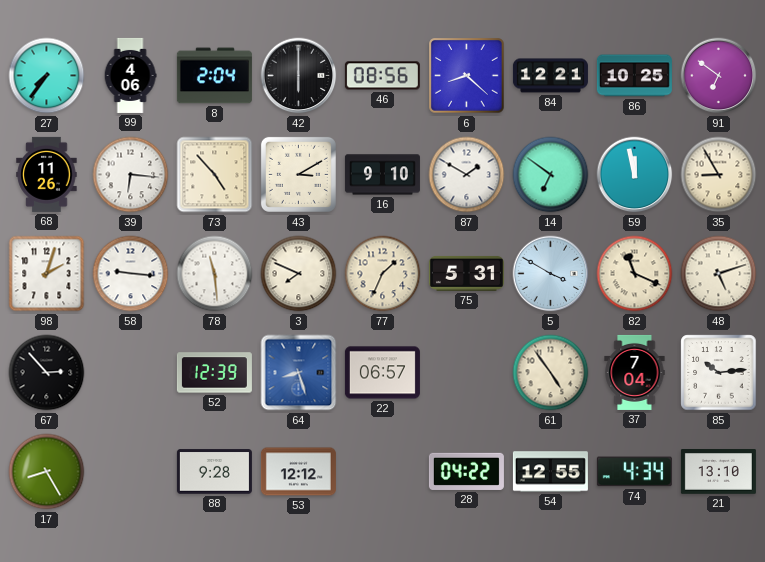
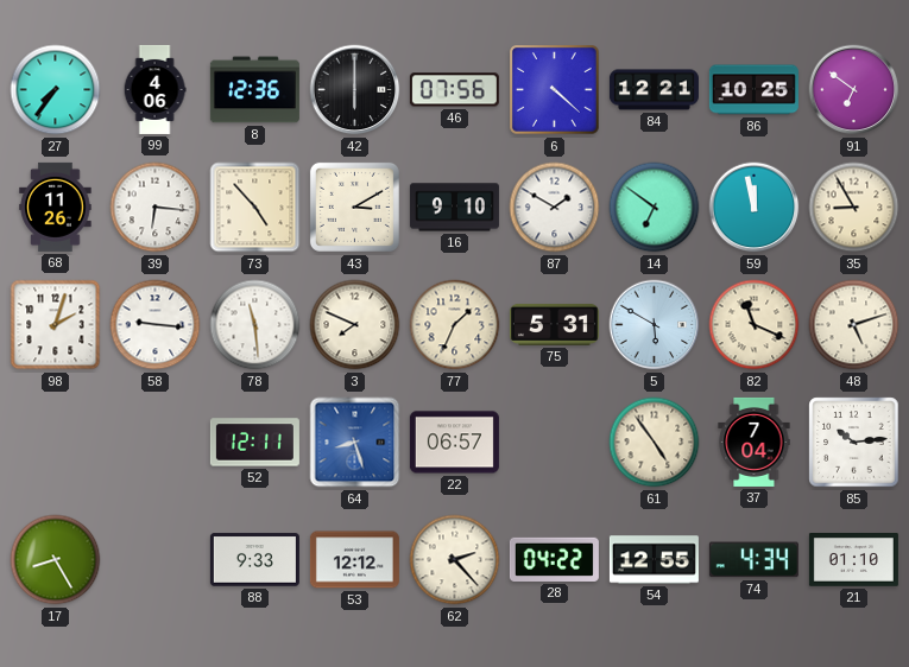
8: 2:04 -> 12:36
46: 08:56 -> 07:56
6: 8:22 -> 4:22
5: 3:50 -> 5:50
67: 2:53 -> none
52: 12:39 -> 12:11
88: 9:28 -> 9:33
62: none -> 2:23
21: 13:10 -> 01:10
